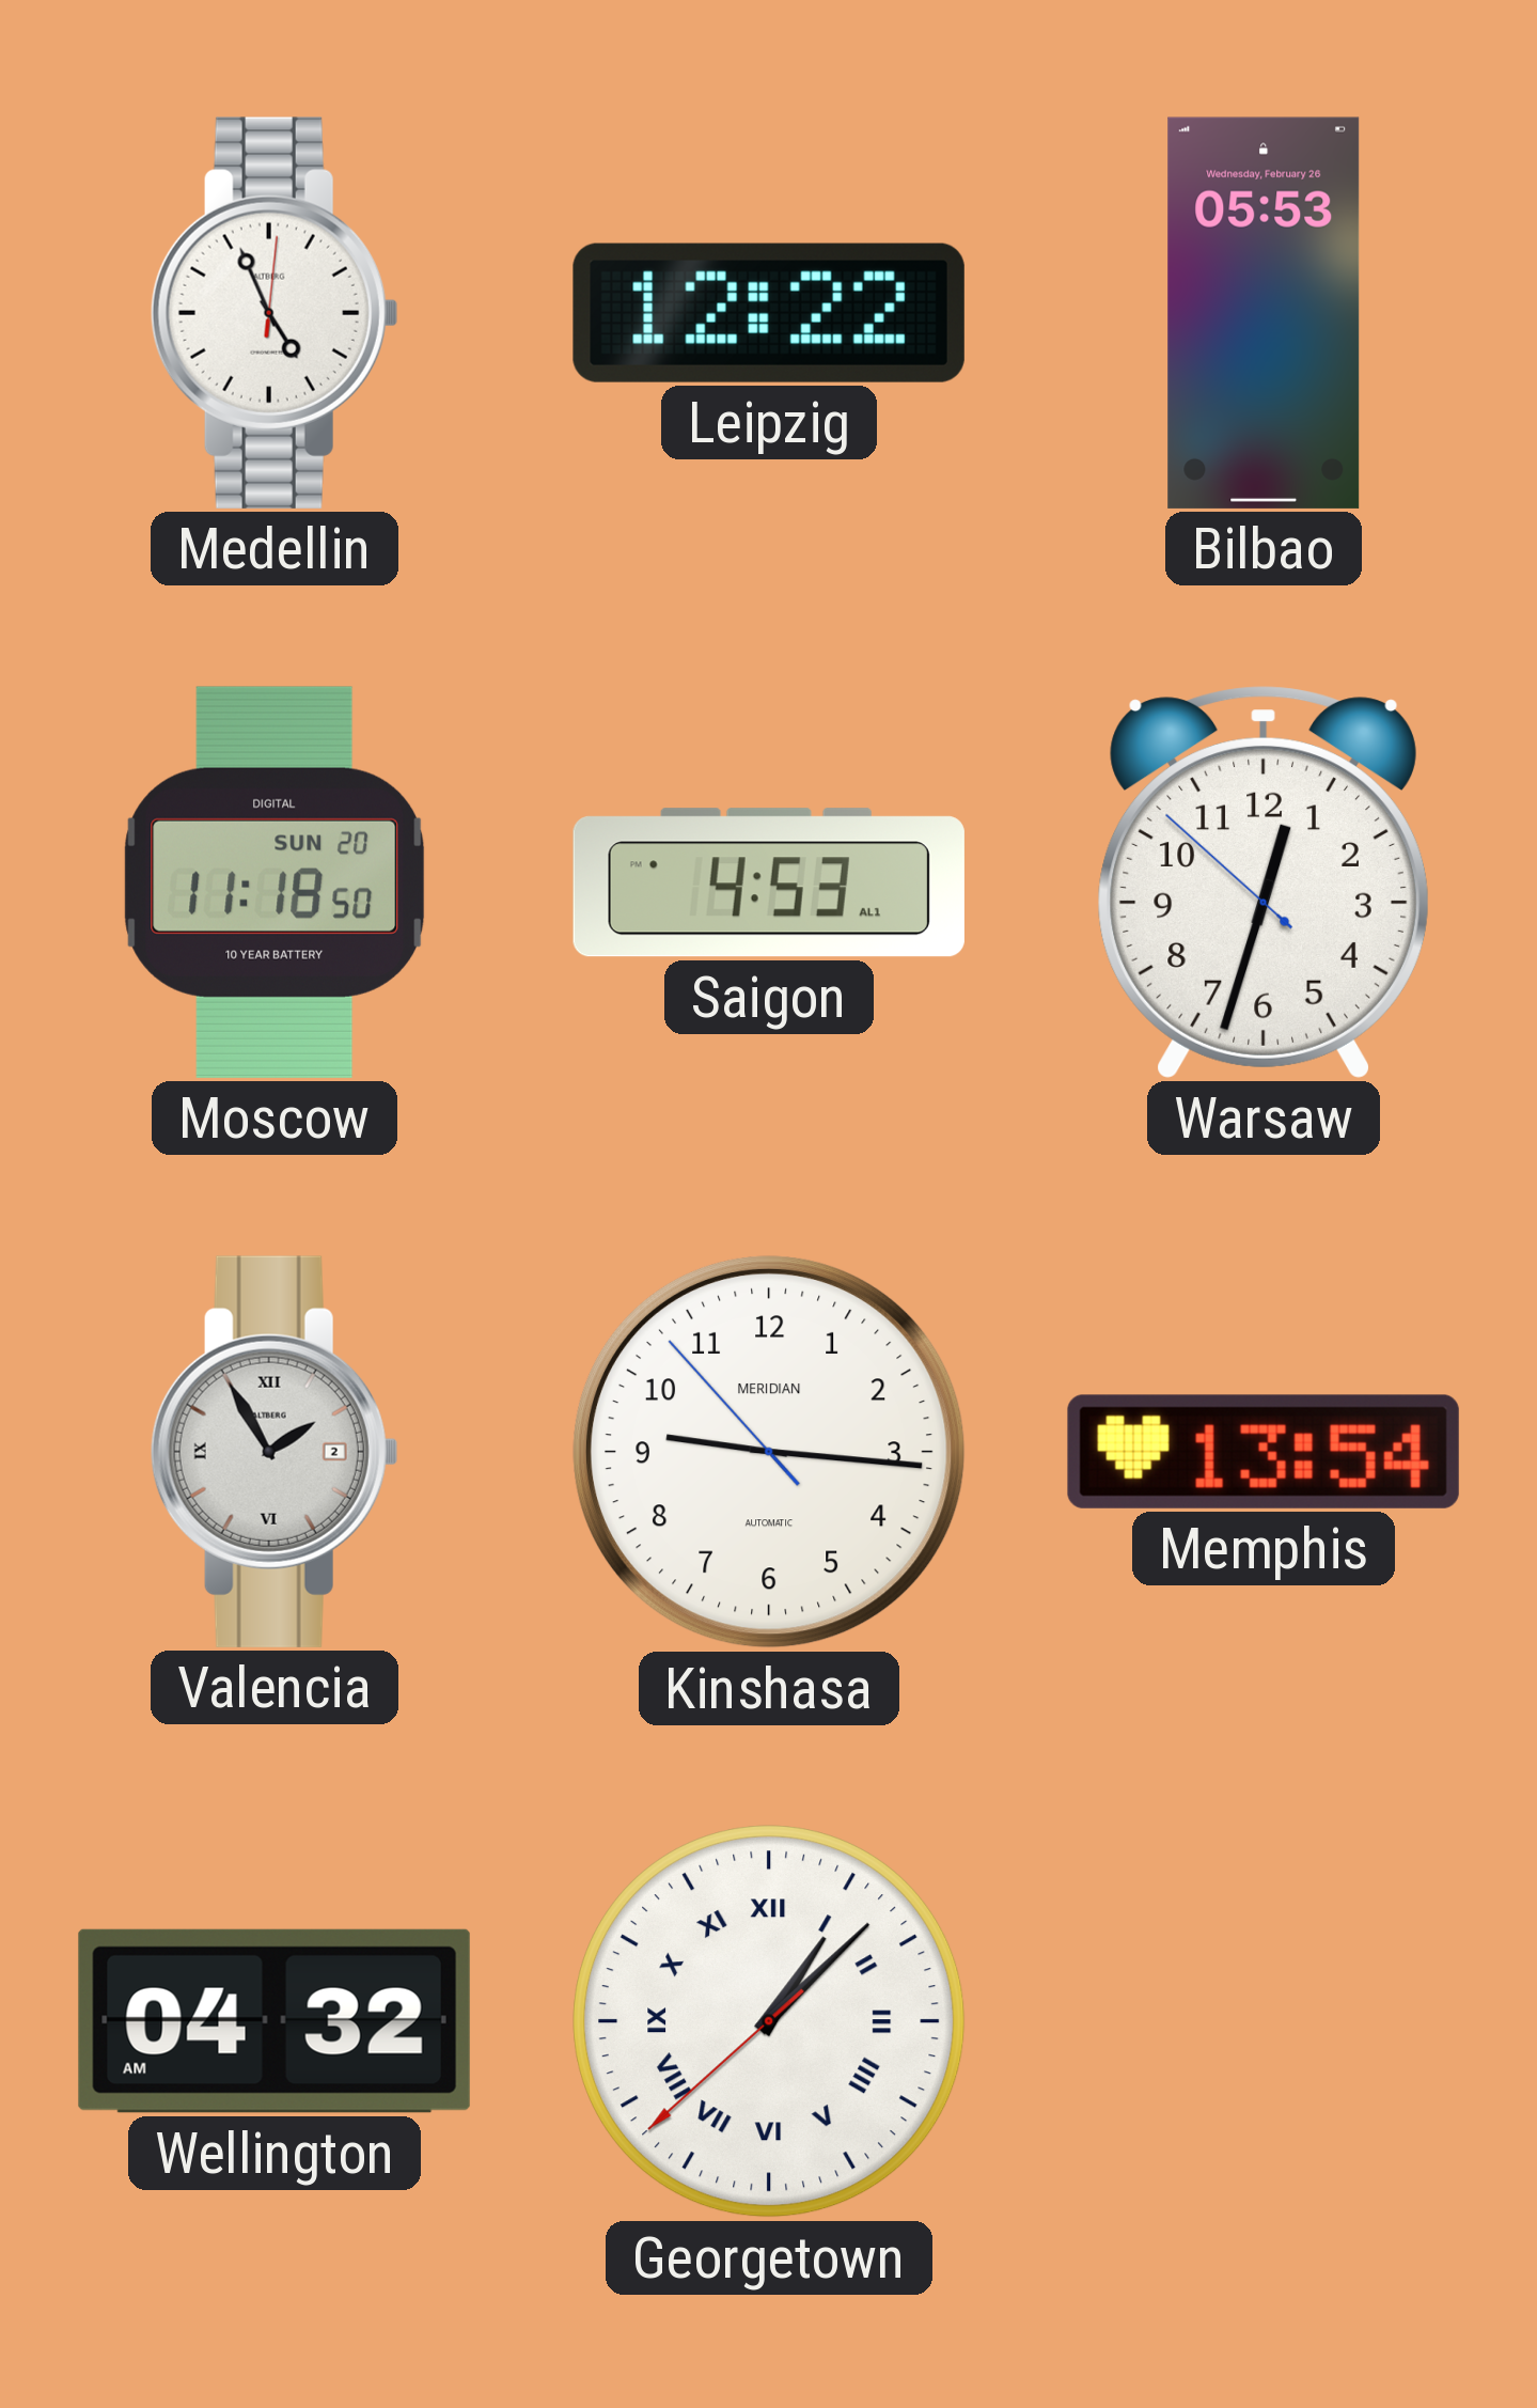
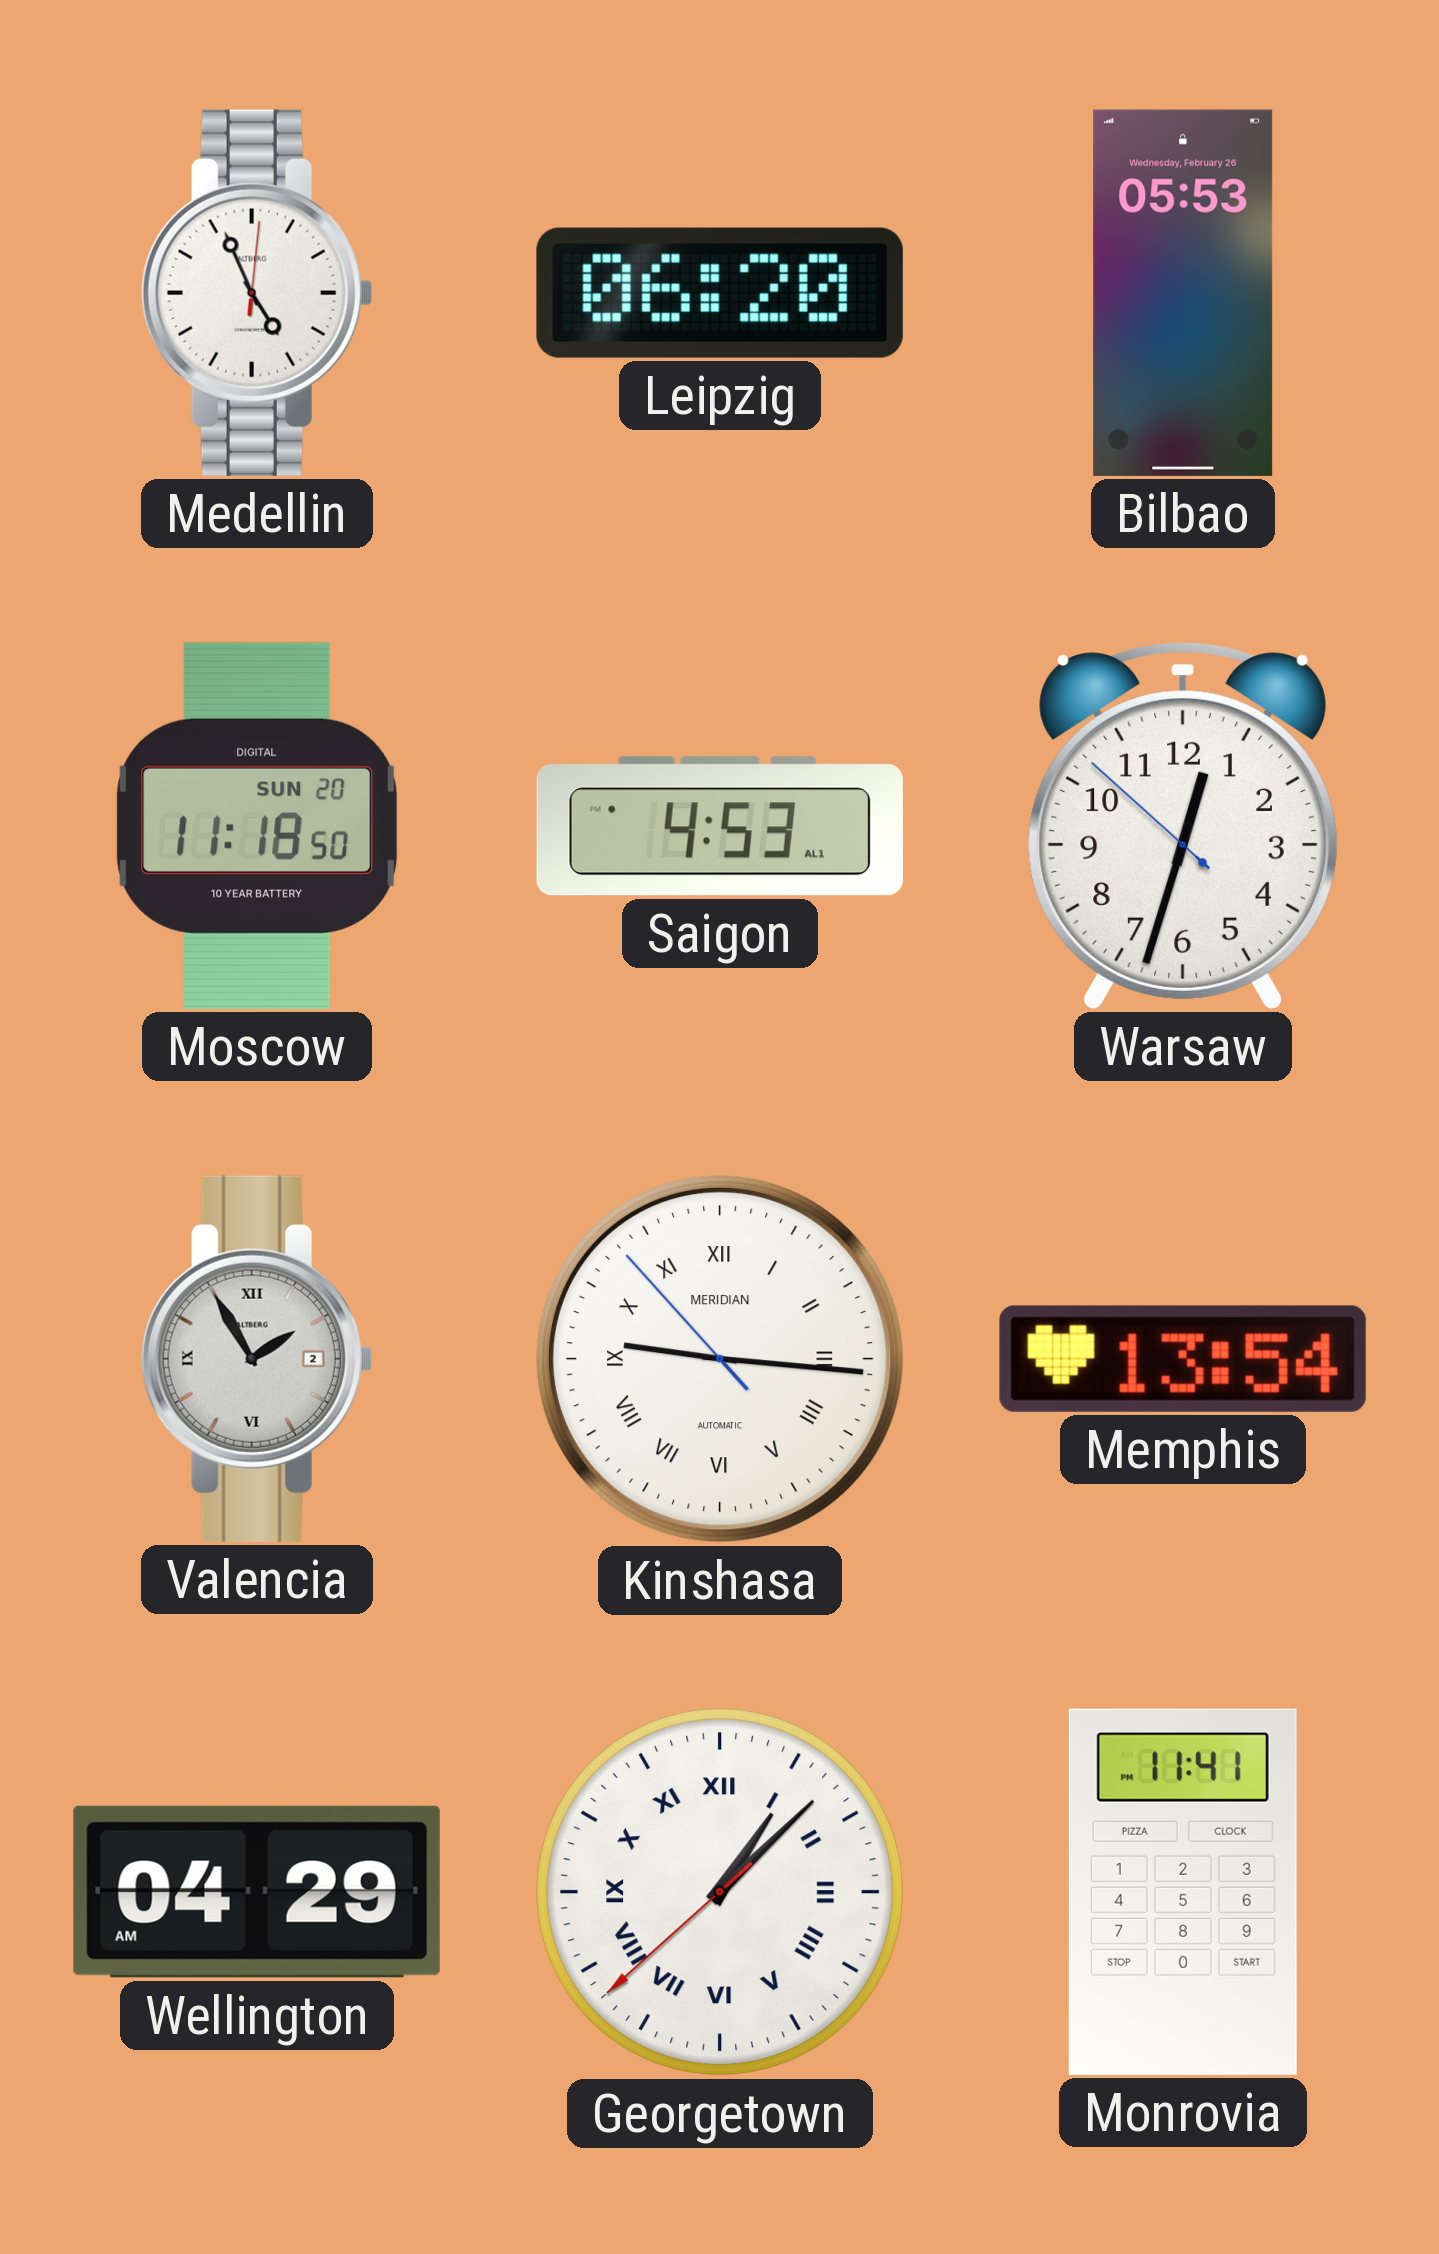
Leipzig: 12:22 -> 06:20
Kinshasa numerals: Arabic -> Roman
Wellington: 04:32 -> 04:29
Monrovia: none -> 11:41
